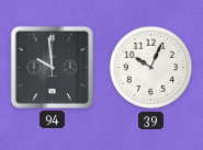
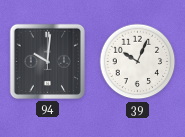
94: 9:59 -> 10:01
